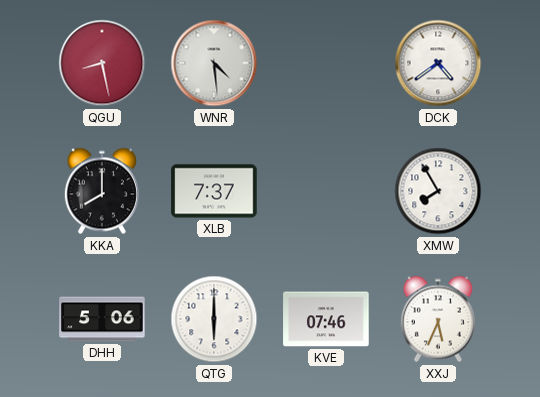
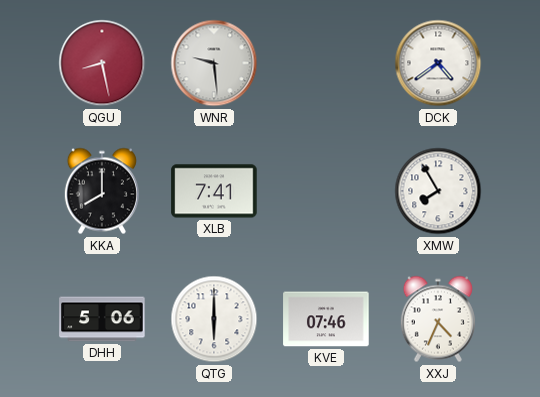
WNR: 4:29 -> 9:29
XLB: 7:37 -> 7:41
XXJ: 5:34 -> 4:34
